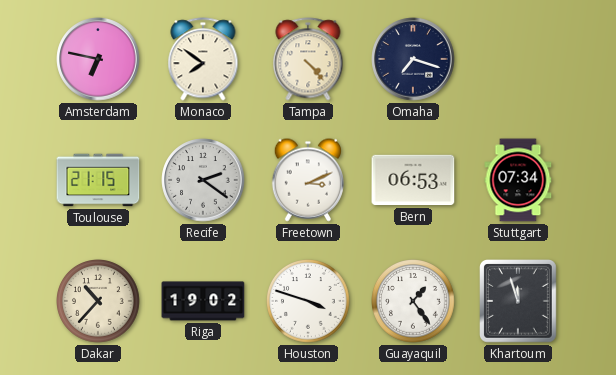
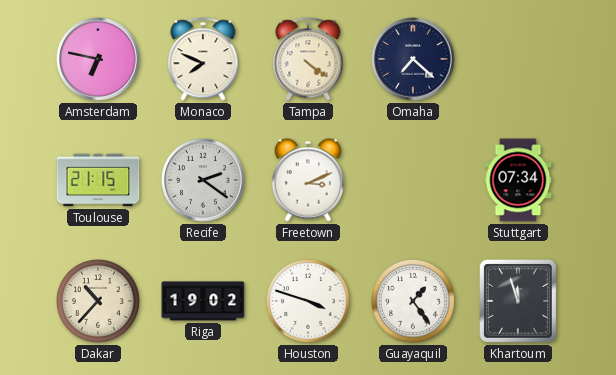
Monaco: 7:51 -> 7:49
Tampa: 4:23 -> 4:21
Omaha: 7:18 -> 7:22
Bern: 06:53 -> none
